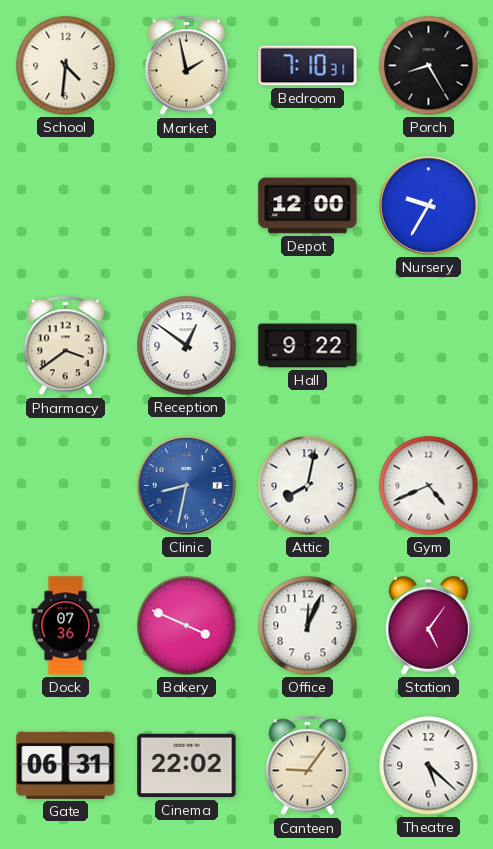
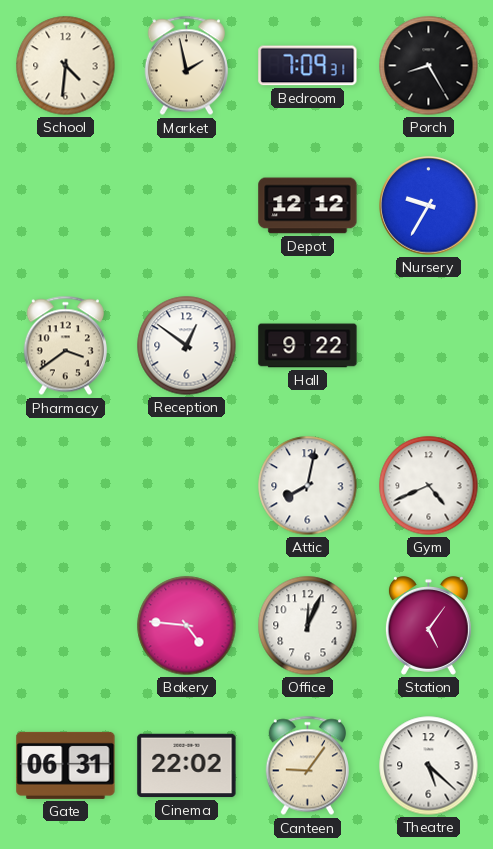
Bedroom: 7:10 -> 7:09
Depot: 12:00 -> 12:12
Clinic: 8:32 -> none
Dock: 07:36 -> none
Bakery: 3:49 -> 4:46
